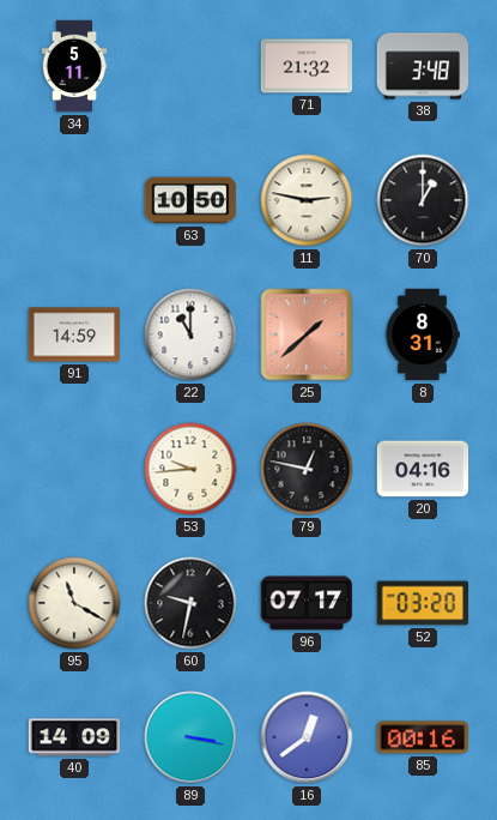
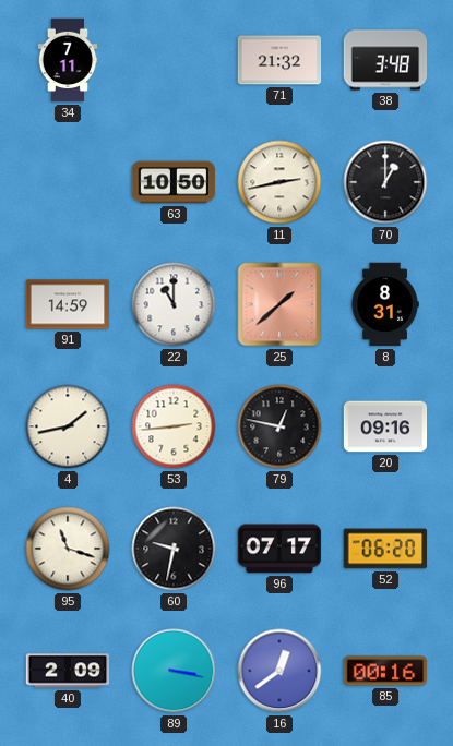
34: 5:11 -> 7:11
11: 2:47 -> 2:43
4: none -> 1:43
53: 9:44 -> 2:44
20: 04:16 -> 09:16
95: 11:20 -> 11:18
52: 03:20 -> 06:20
40: 14:09 -> 2:09
